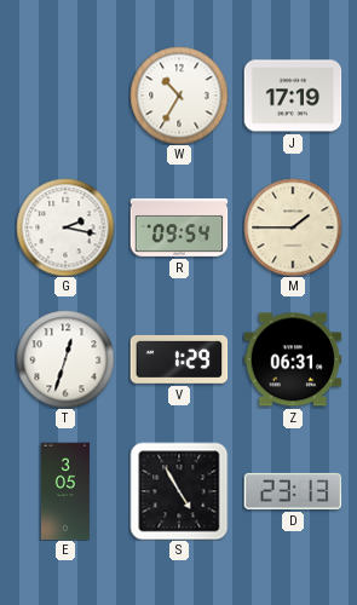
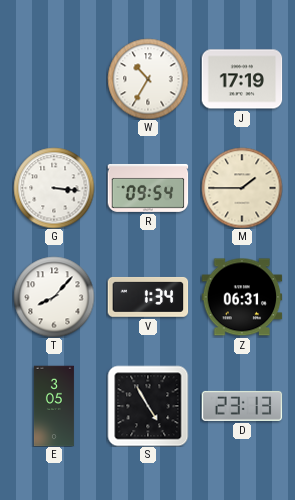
G: 2:17 -> 3:16
T: 12:33 -> 8:07
V: 1:29 -> 1:34
